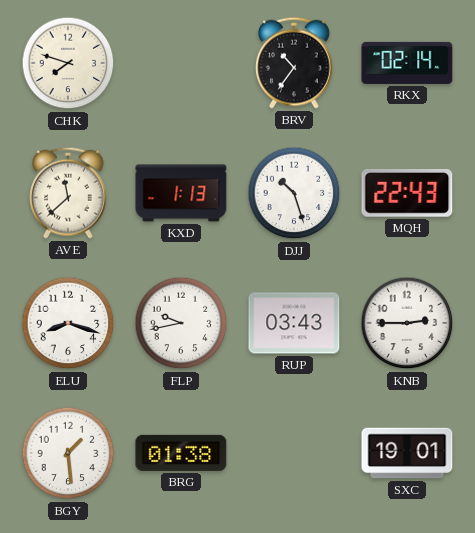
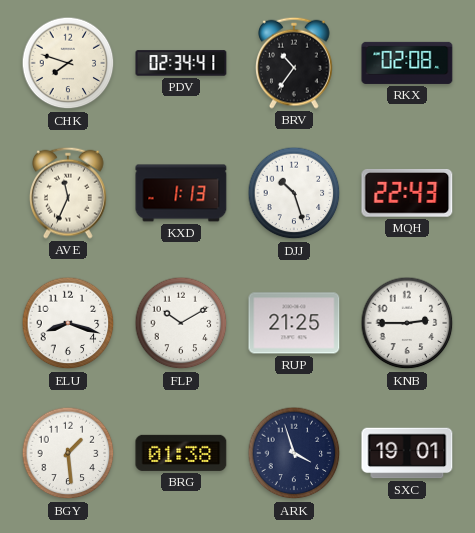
PDV: none -> 02:34
RKX: 02:14 -> 02:08
AVE: 11:38 -> 11:34
FLP: 9:43 -> 10:10
RUP: 03:43 -> 21:25
ARK: none -> 3:57
